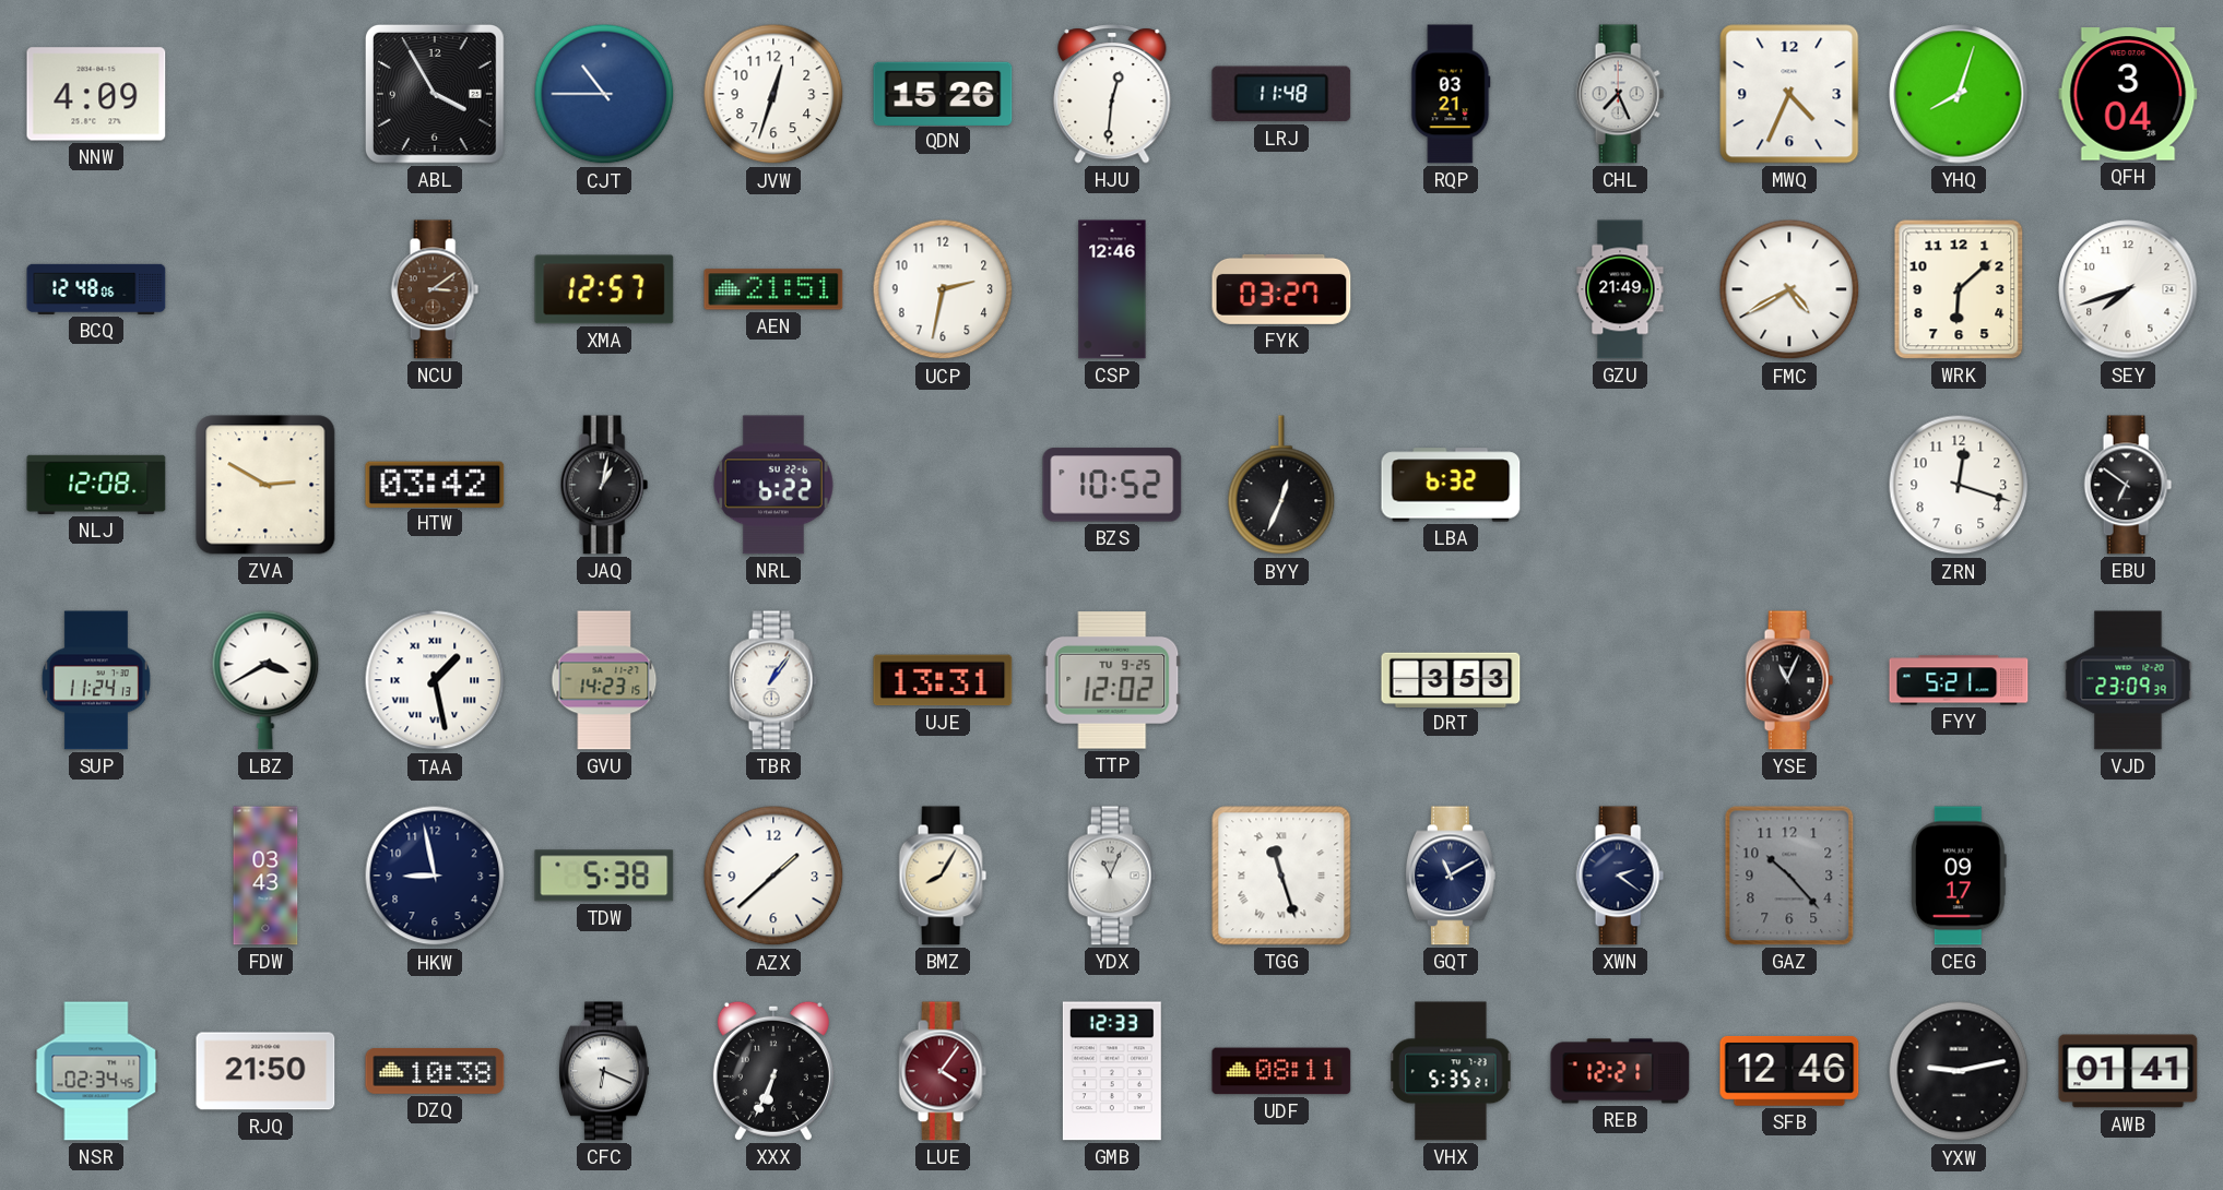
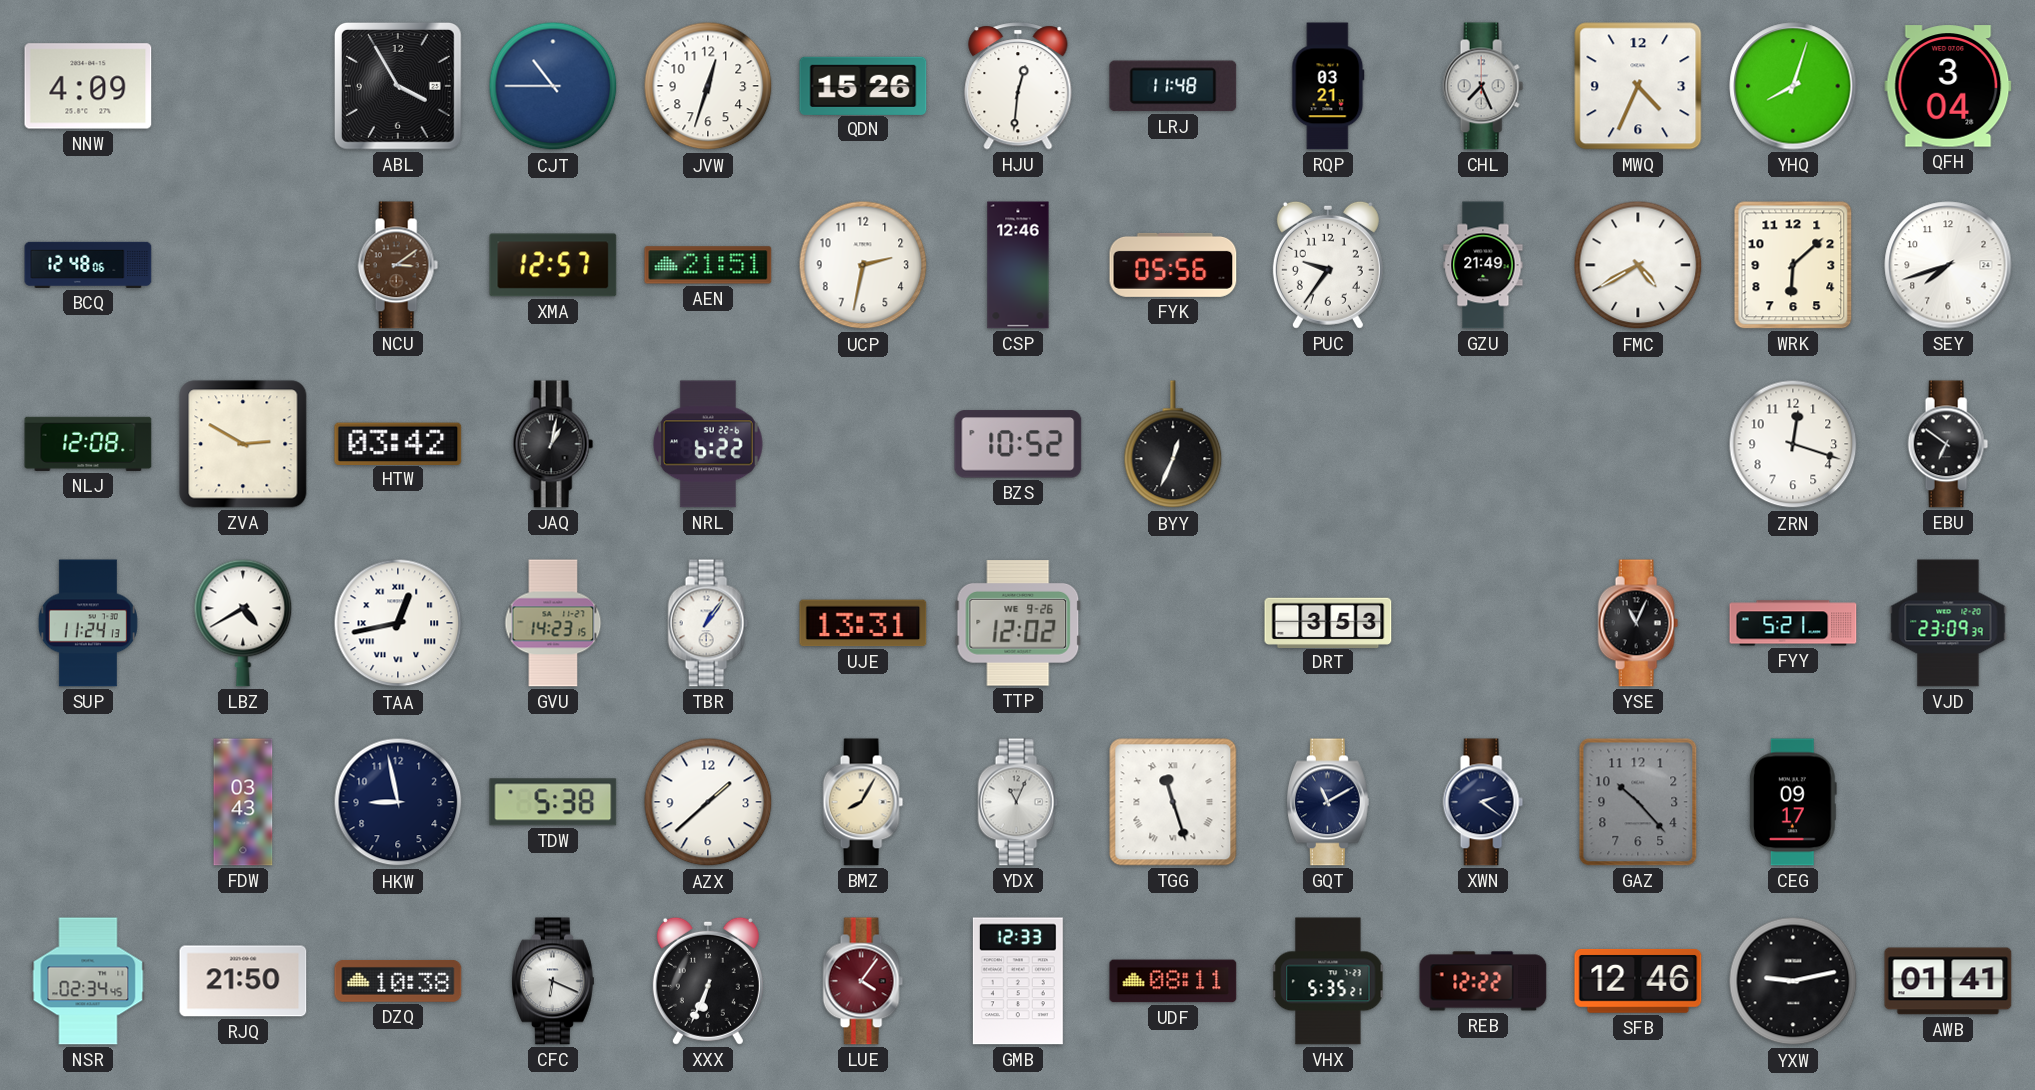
FYK: 03:27 -> 05:56
PUC: none -> 9:36
LBA: 6:32 -> none
LBZ: 3:40 -> 4:40
TAA: 1:28 -> 12:43
TTP date: TU 9-25 -> WE 9-26
REB: 12:21 -> 12:22
